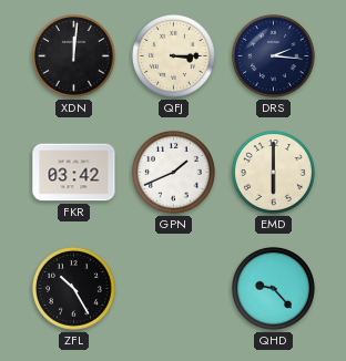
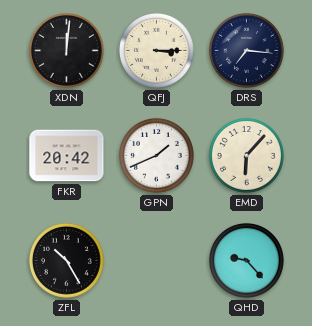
DRS: 2:16 -> 7:16
FKR: 03:42 -> 20:42
EMD: 6:00 -> 6:07
